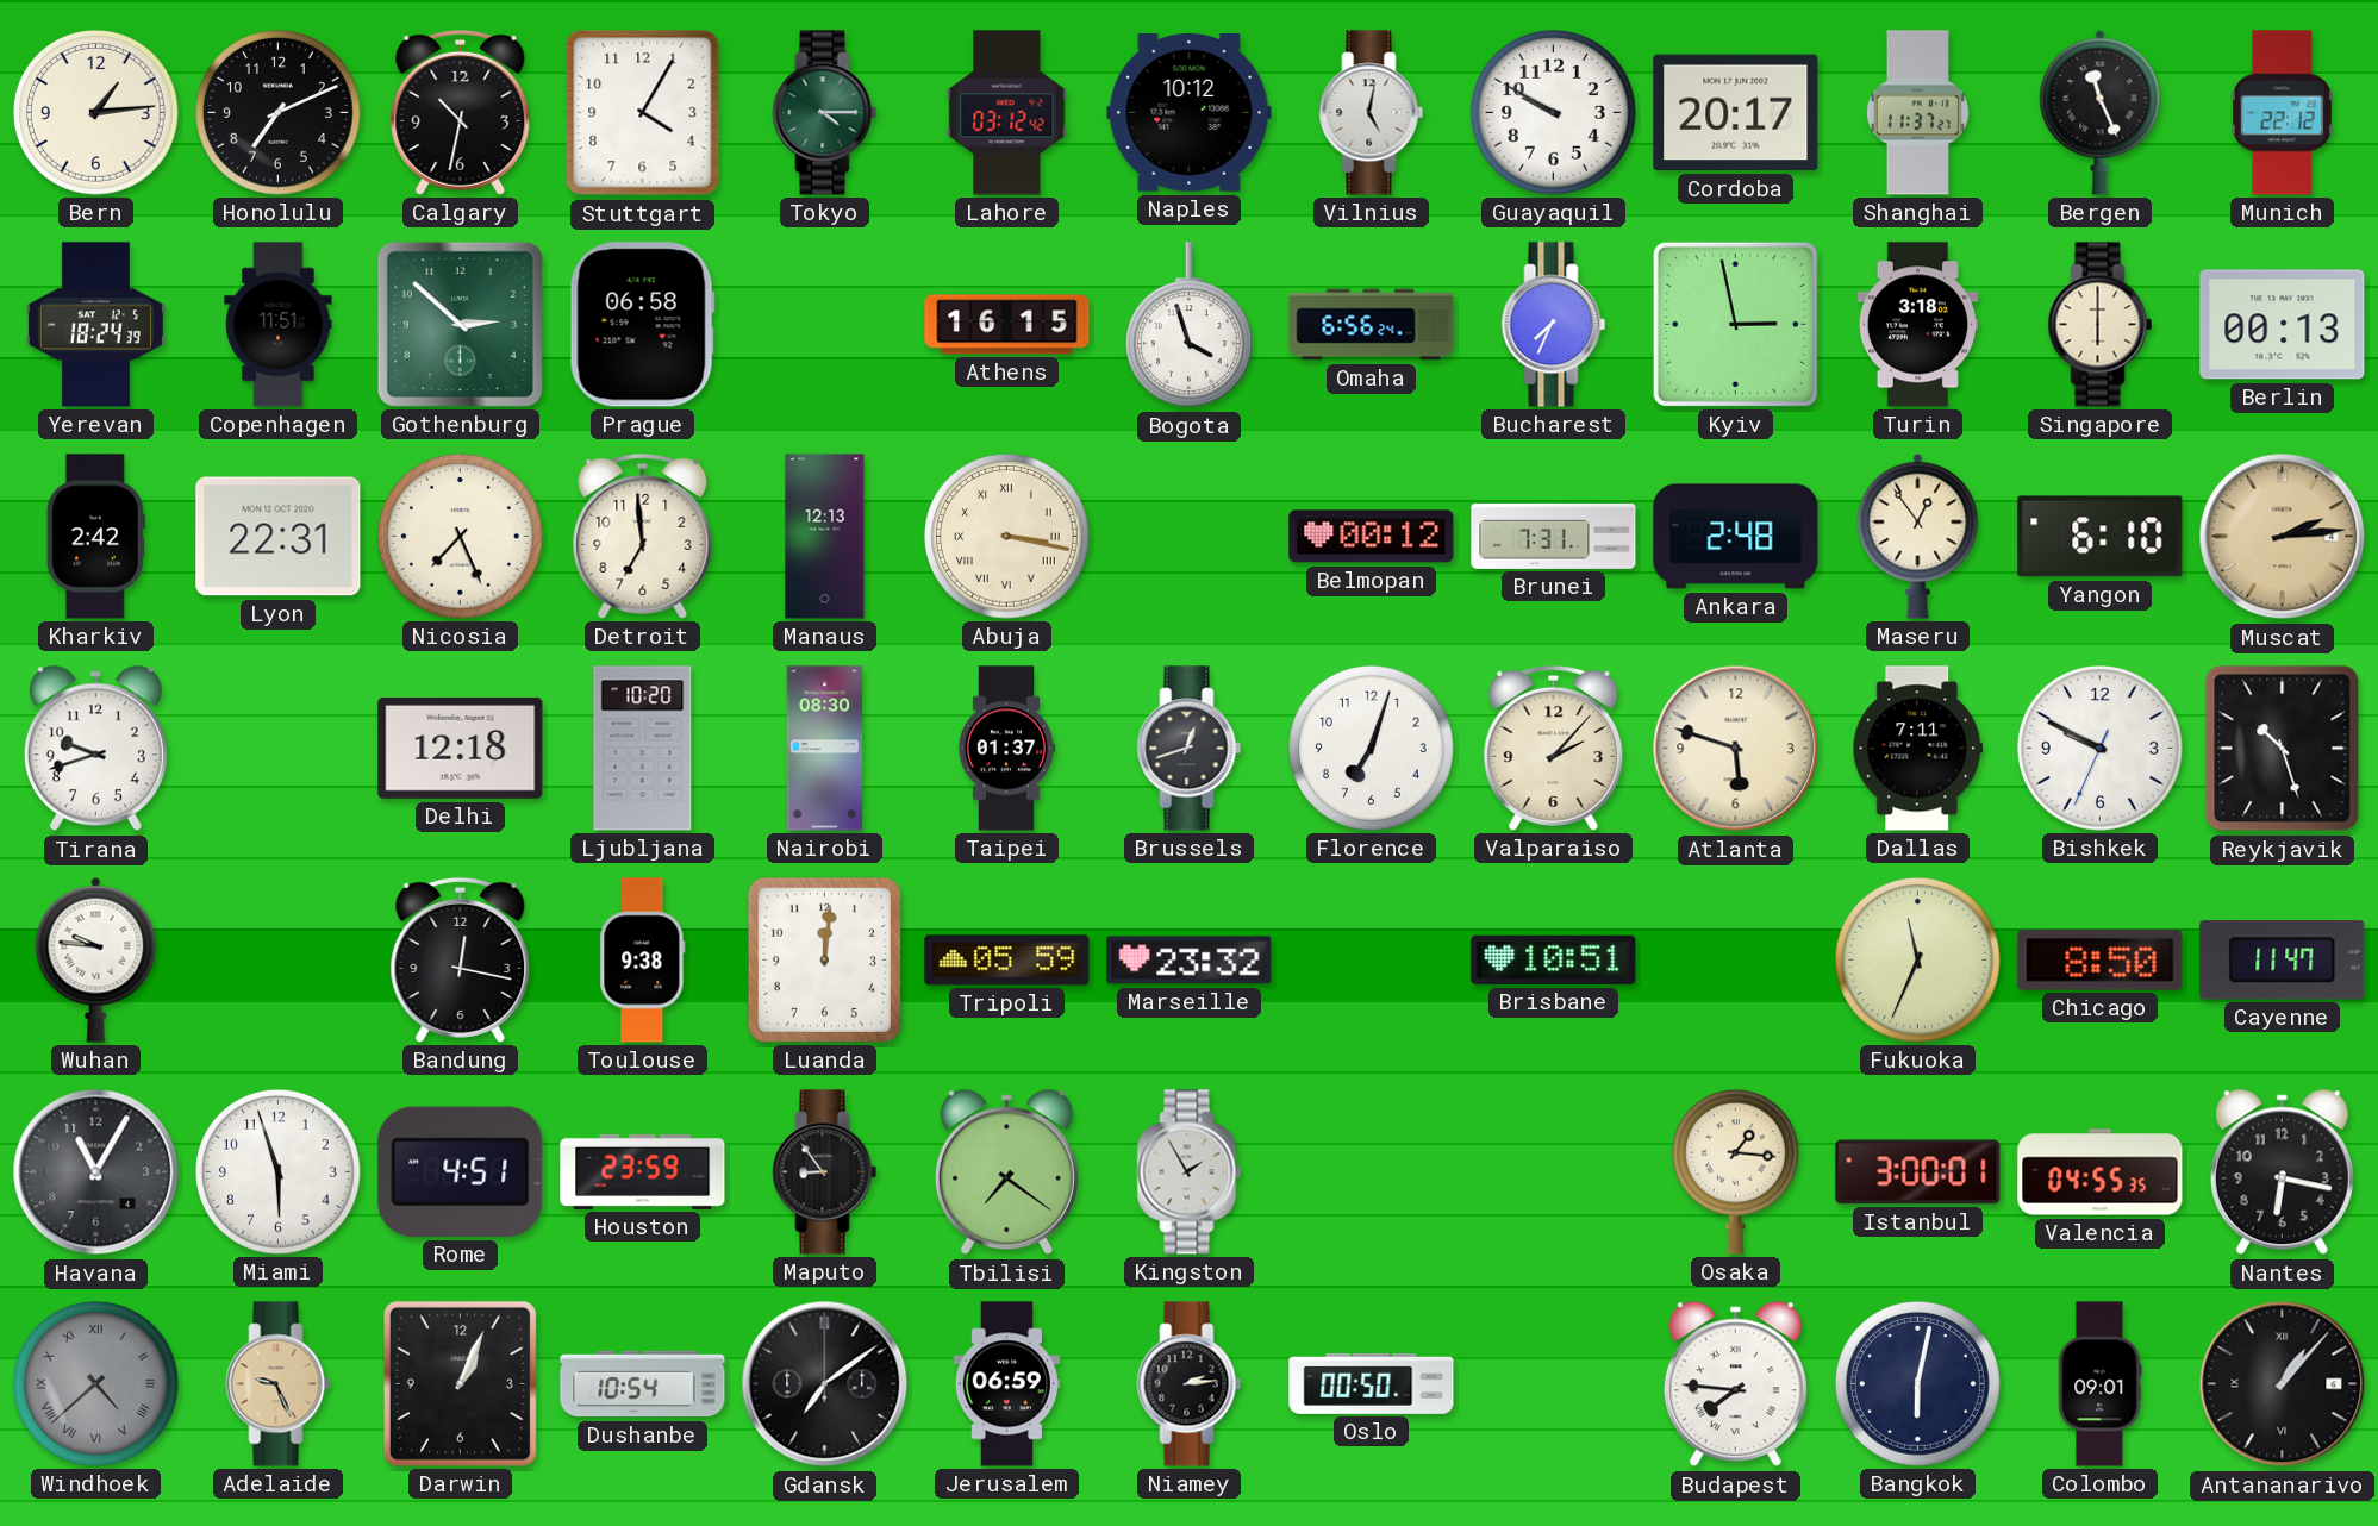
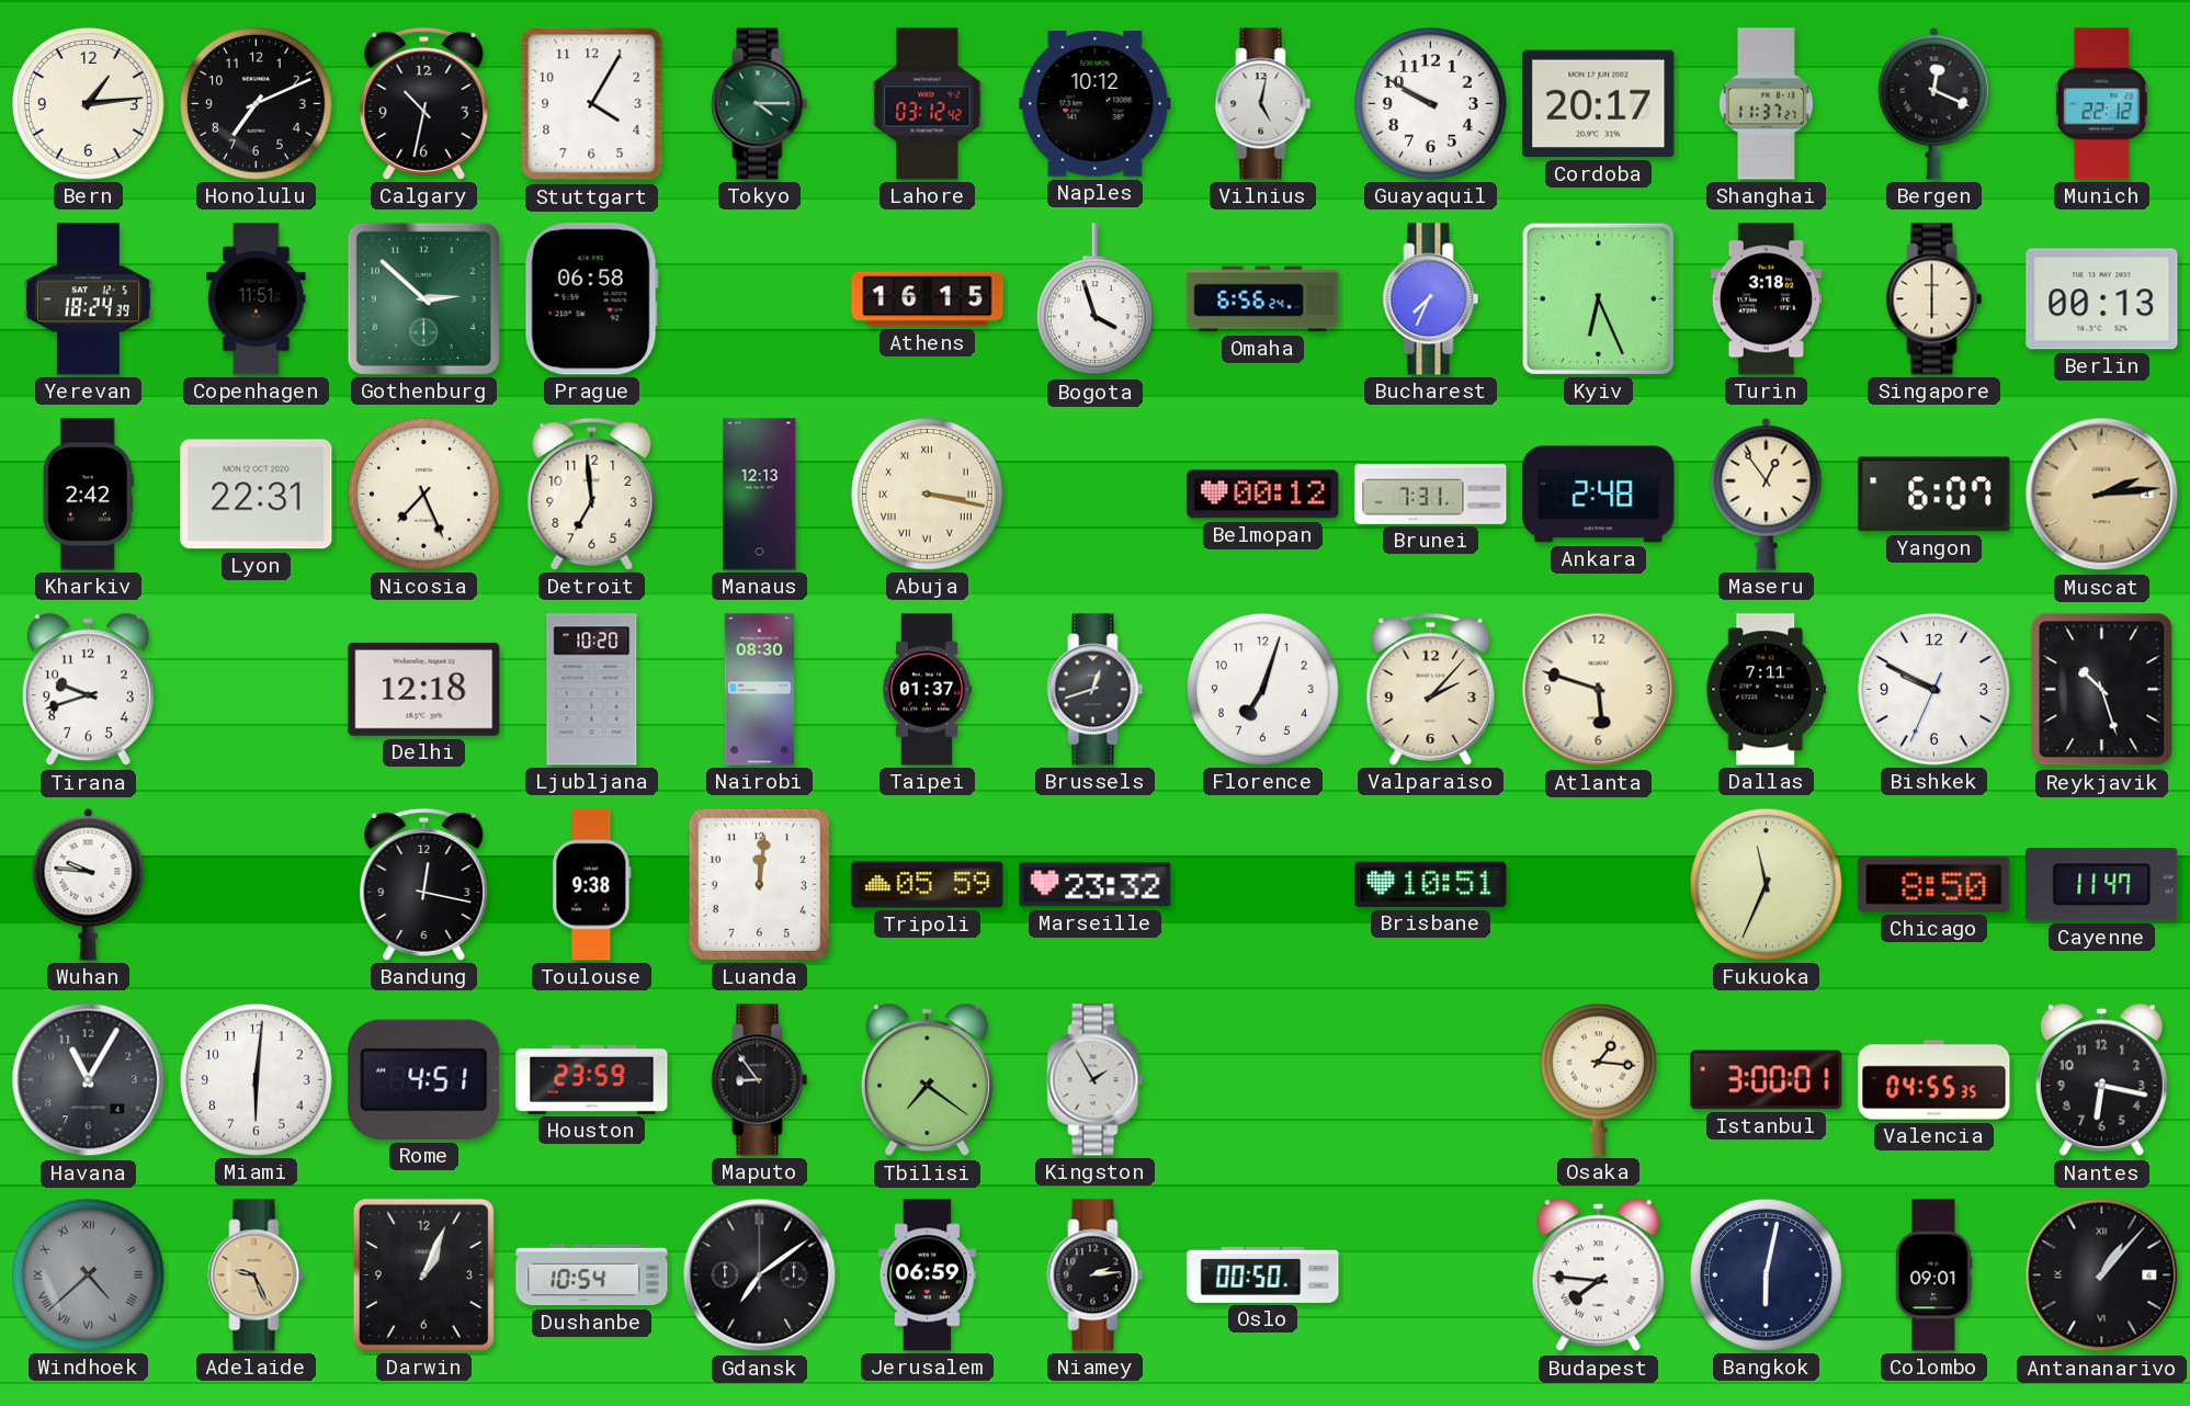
Bergen: 11:26 -> 12:19
Kyiv: 2:58 -> 6:26
Yangon: 6:10 -> 6:07
Miami: 5:57 -> 6:01
